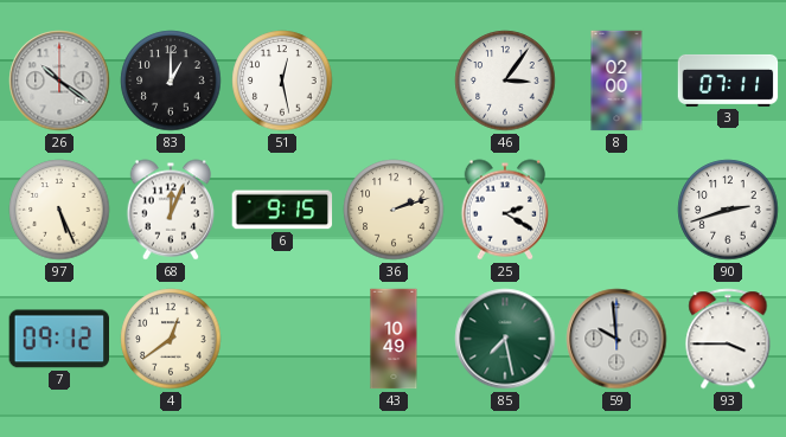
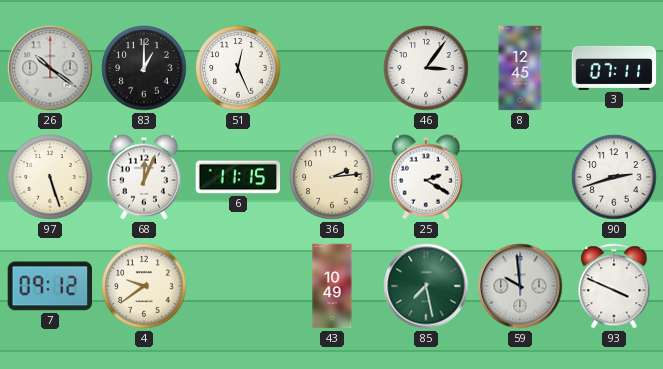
51: 12:28 -> 12:26
8: 02:00 -> 12:45
97: 5:26 -> 5:27
6: 9:15 -> 11:15
36: 2:12 -> 2:14
4: 12:39 -> 9:39
93: 3:45 -> 3:49
